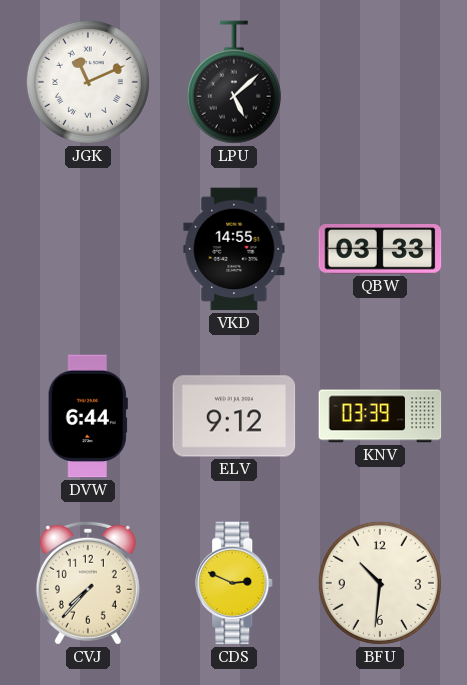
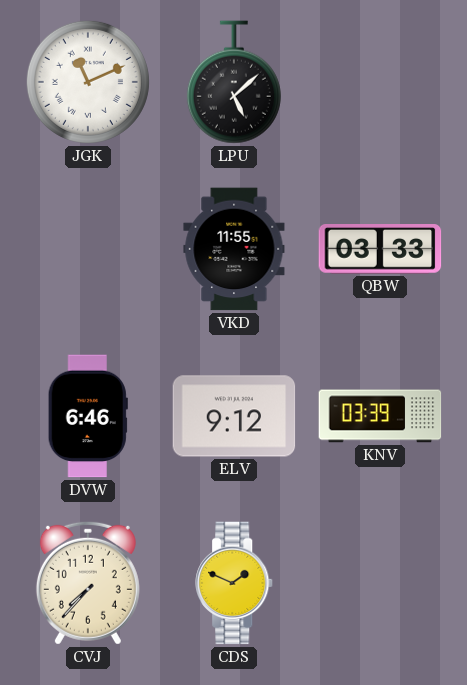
VKD: 14:55 -> 11:55
DVW: 6:44 -> 6:46
CDS: 2:49 -> 1:49
BFU: 10:31 -> none
